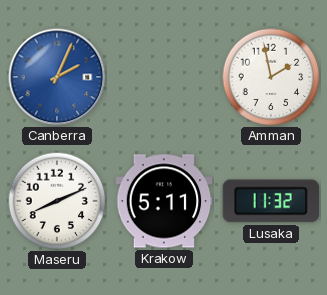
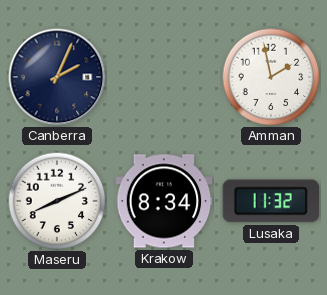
Canberra dial: blue -> navy
Krakow: 5:11 -> 8:34
